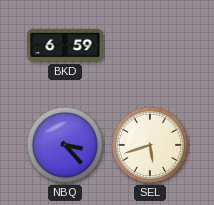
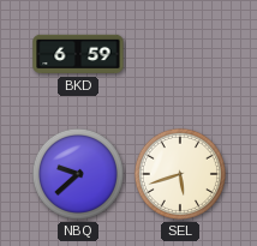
NBQ: 3:23 -> 9:38
